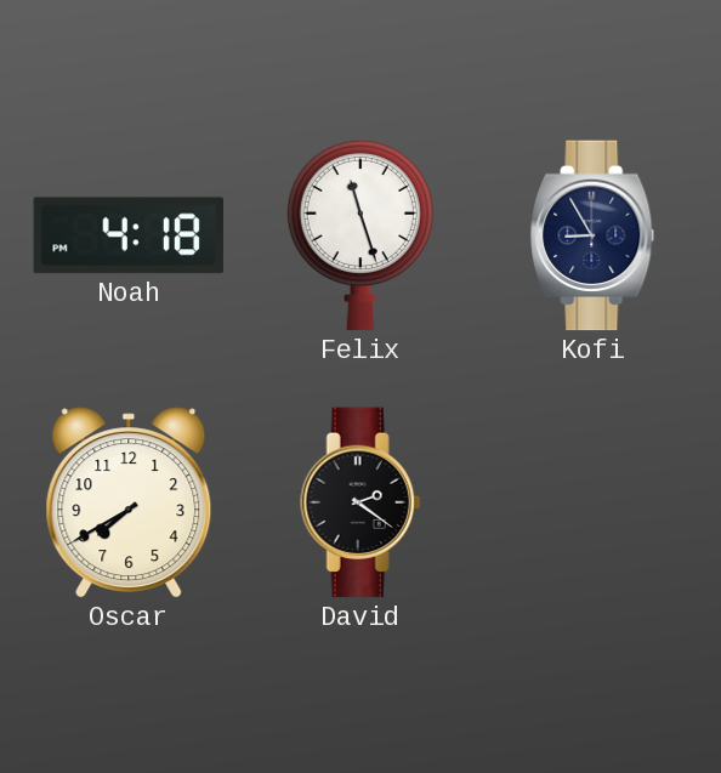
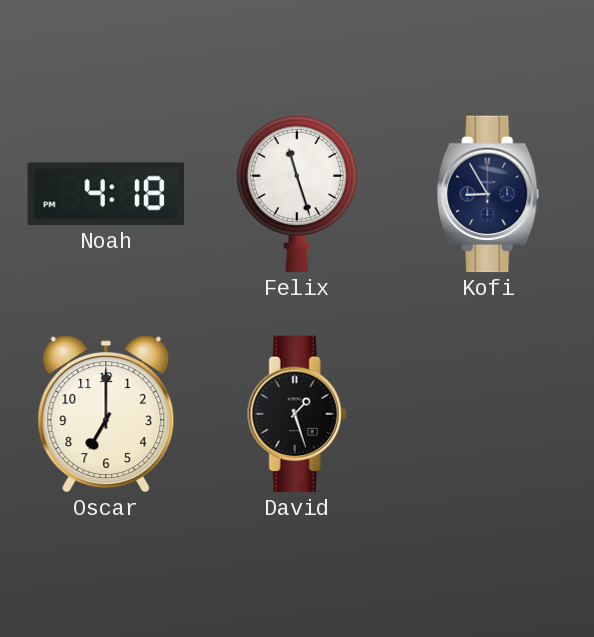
Oscar: 7:40 -> 7:00
David: 2:21 -> 1:27
